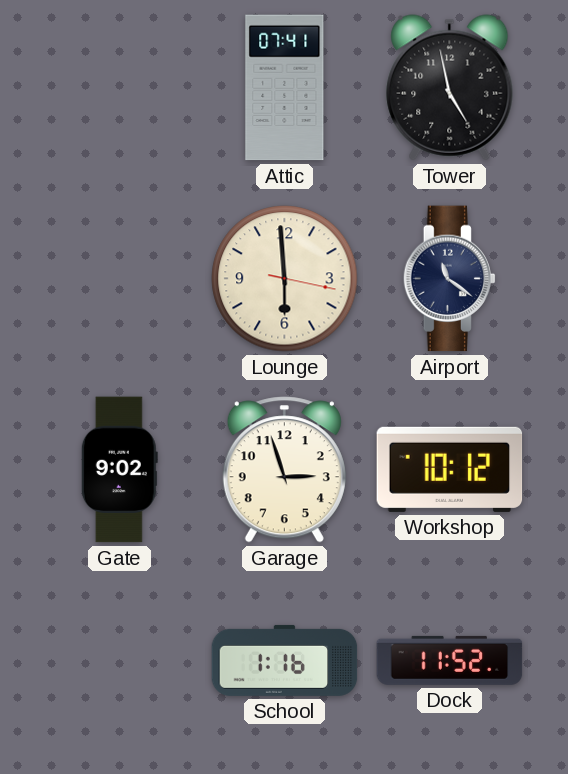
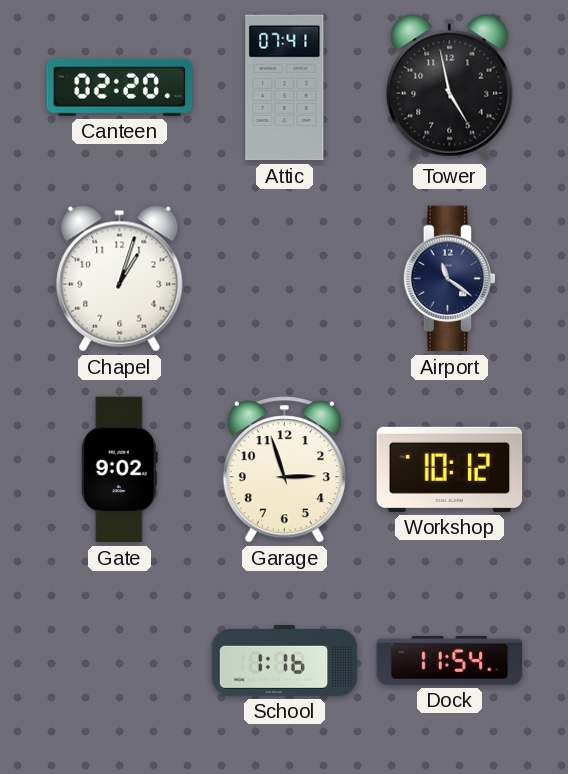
Canteen: none -> 02:20
Chapel: none -> 1:03
Lounge: 5:59 -> none
Dock: 11:52 -> 11:54
